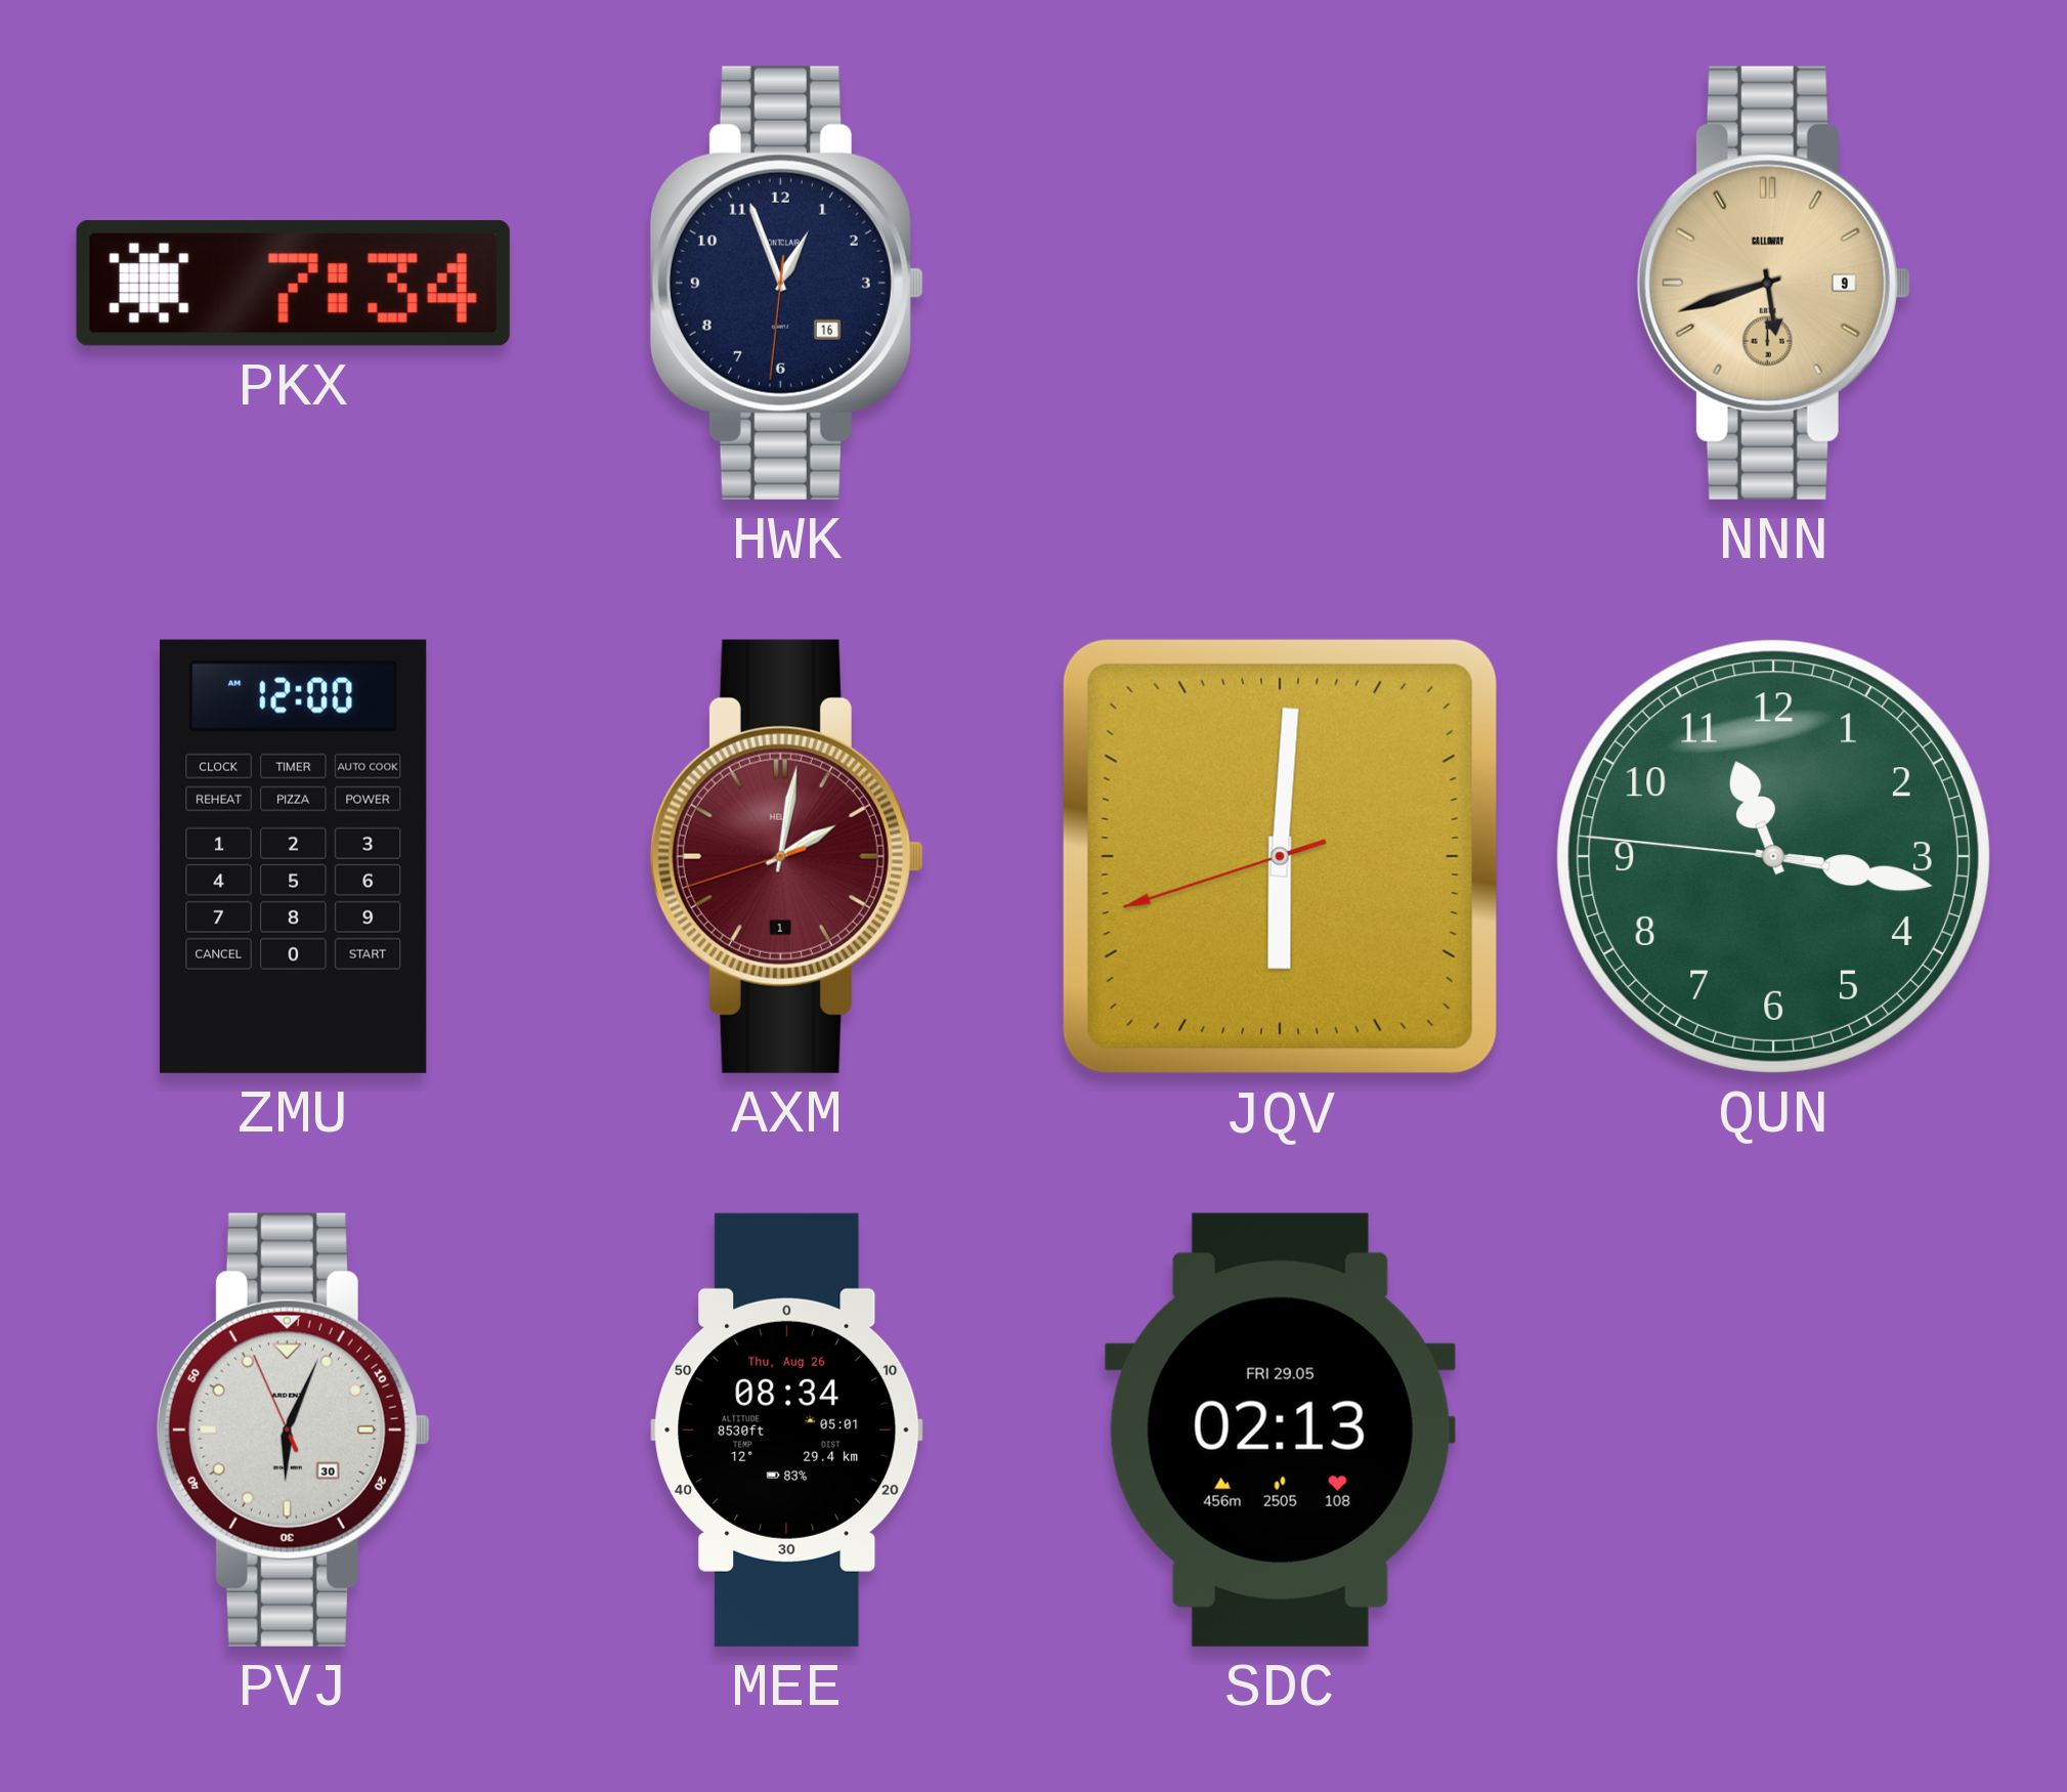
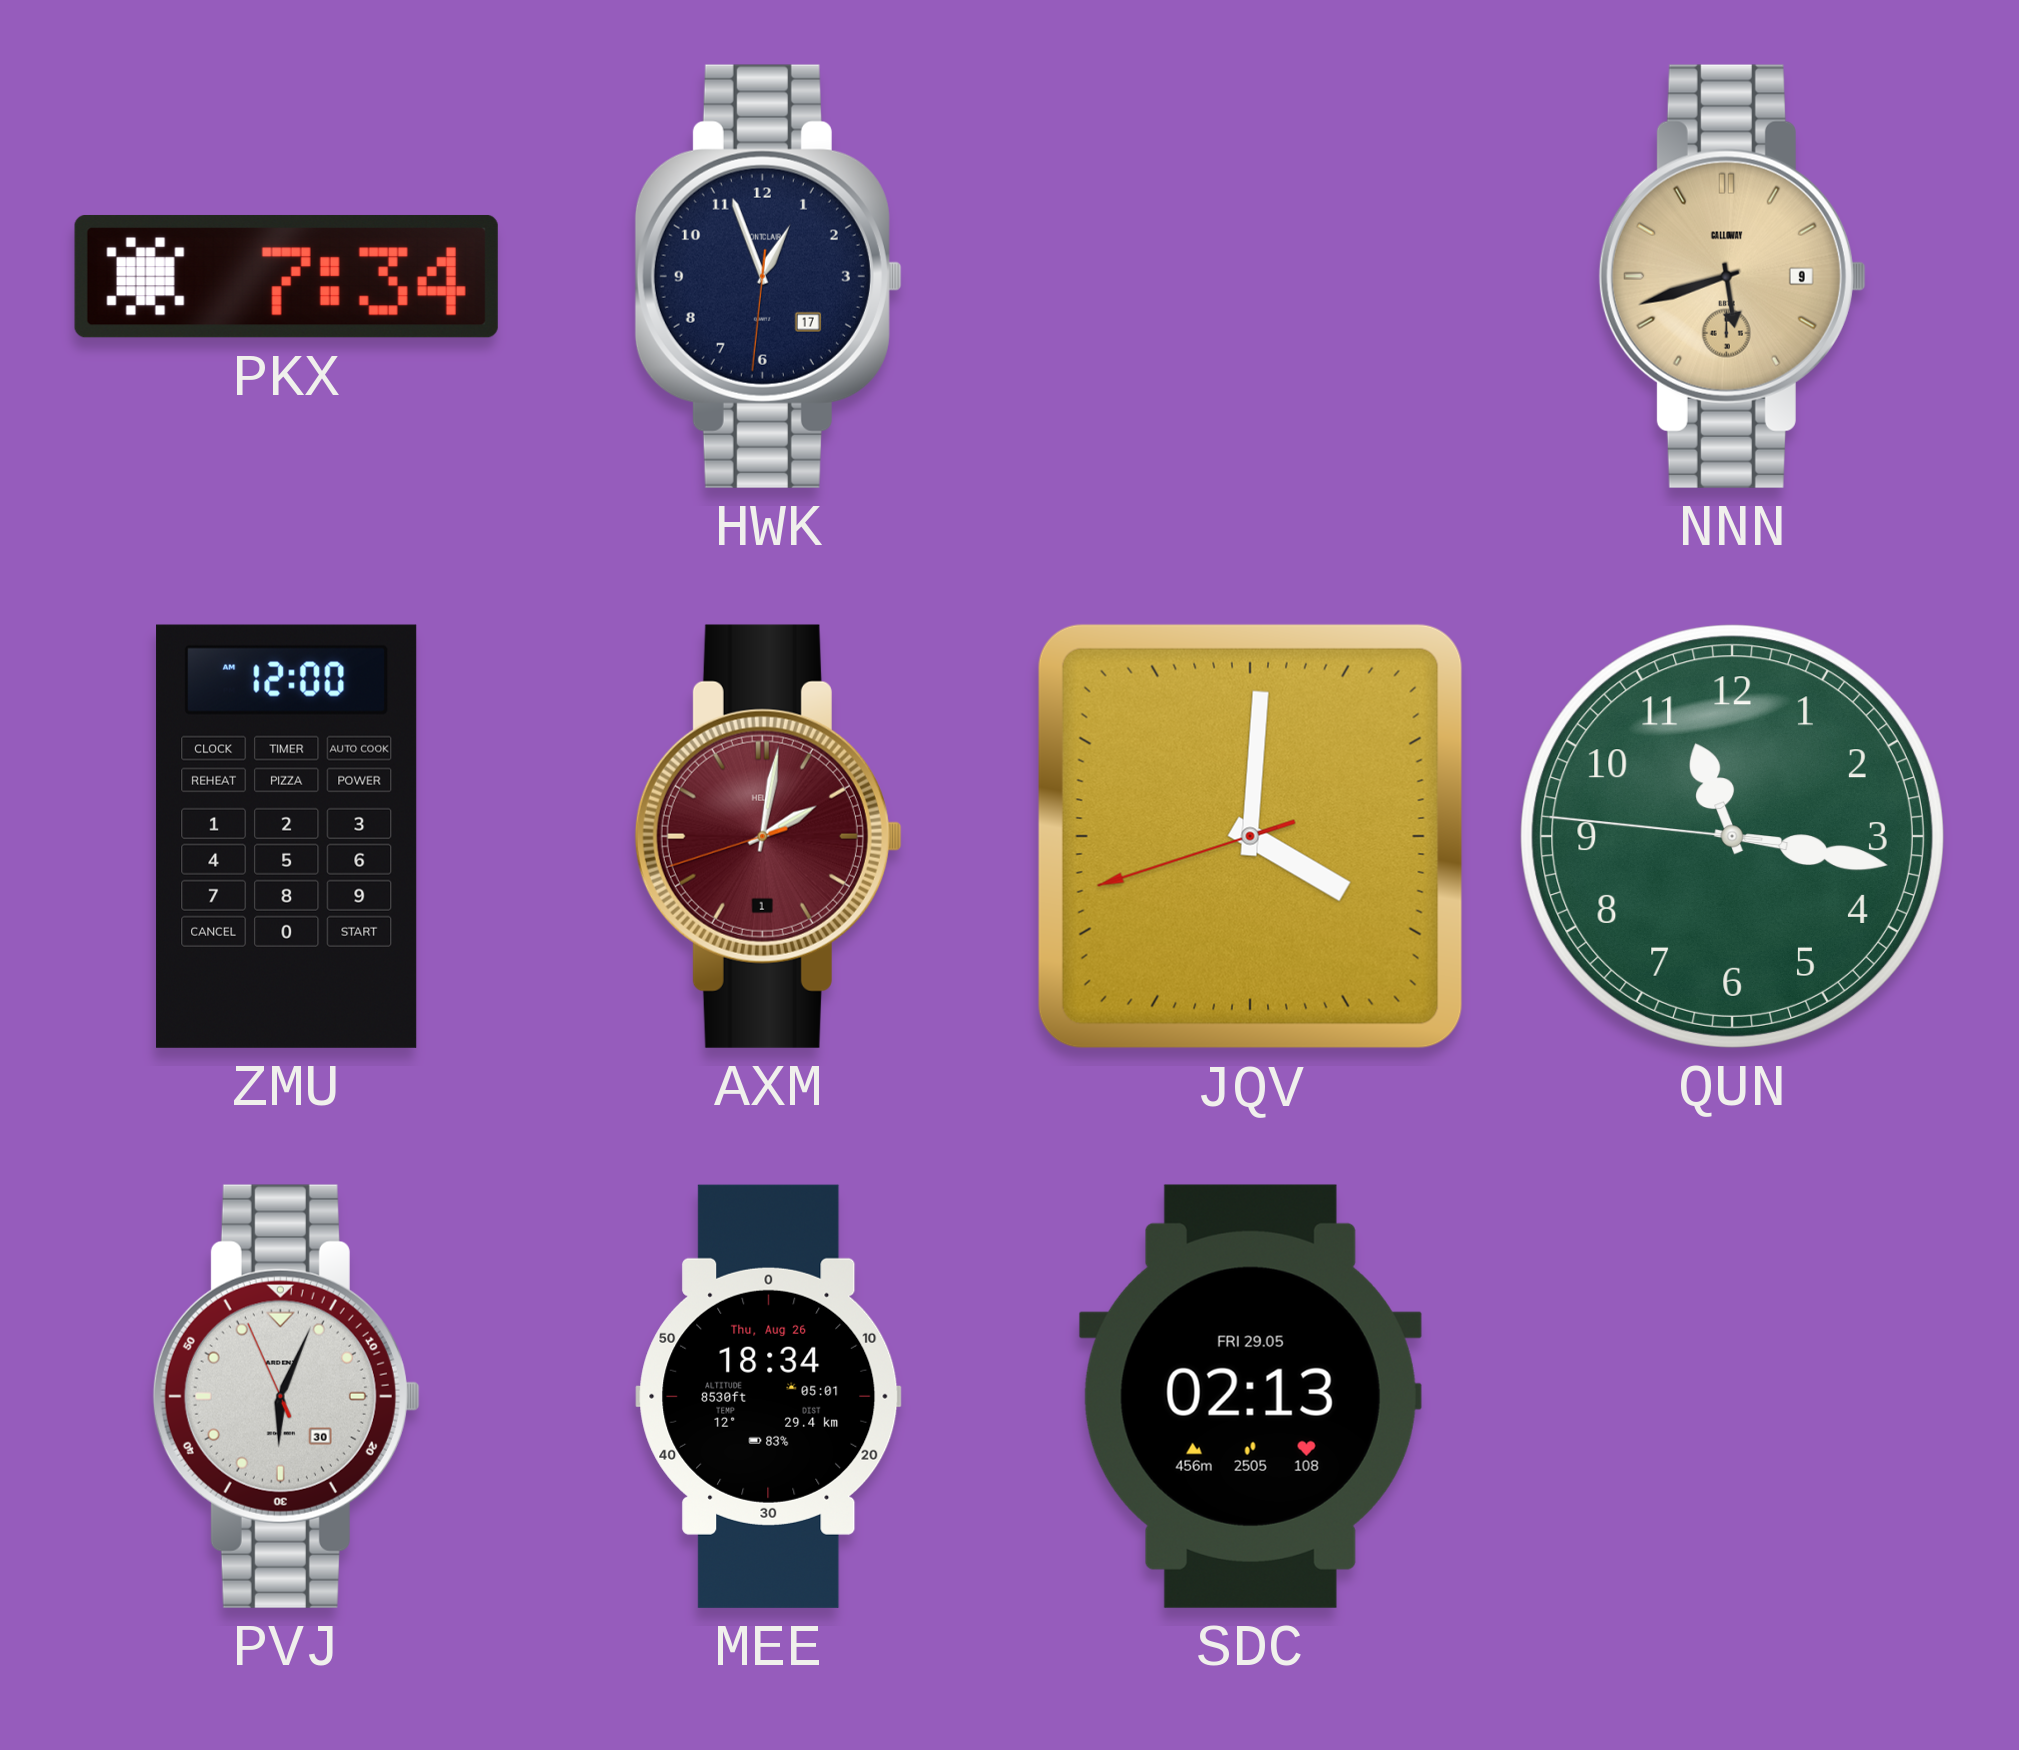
HWK date: 16 -> 17
JQV: 6:00 -> 4:00
MEE: 08:34 -> 18:34
